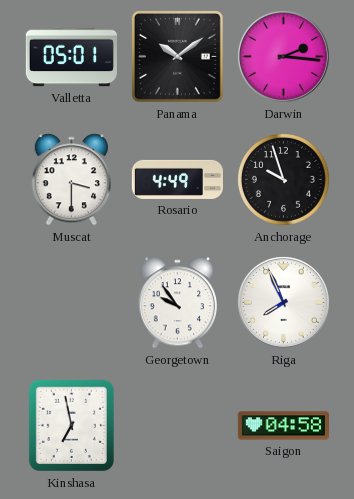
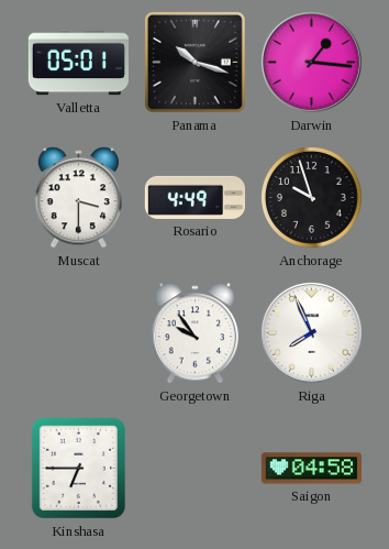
Panama: 10:09 -> 10:18
Darwin: 2:16 -> 1:16
Kinshasa: 6:58 -> 6:45
